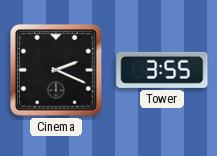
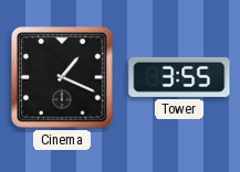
Cinema: 2:19 -> 1:19
